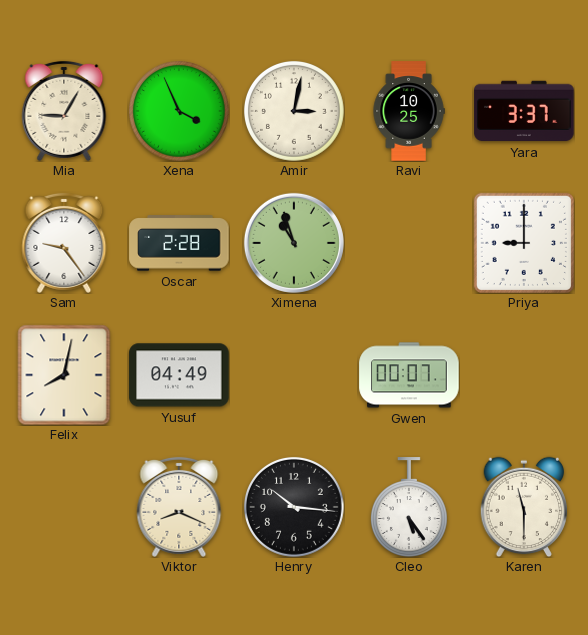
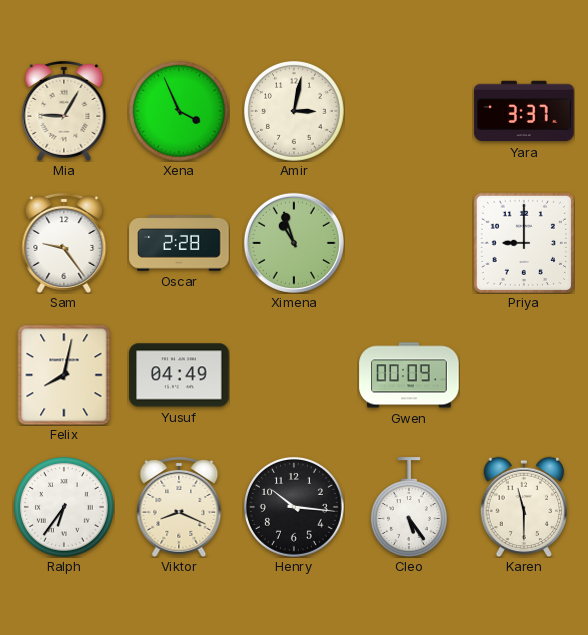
Ravi: 10:25 -> none
Gwen: 00:07 -> 00:09
Ralph: none -> 6:36
